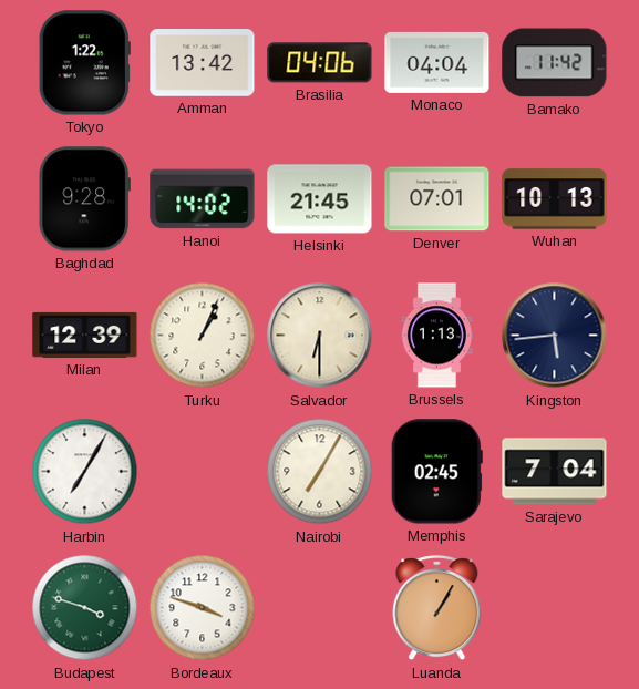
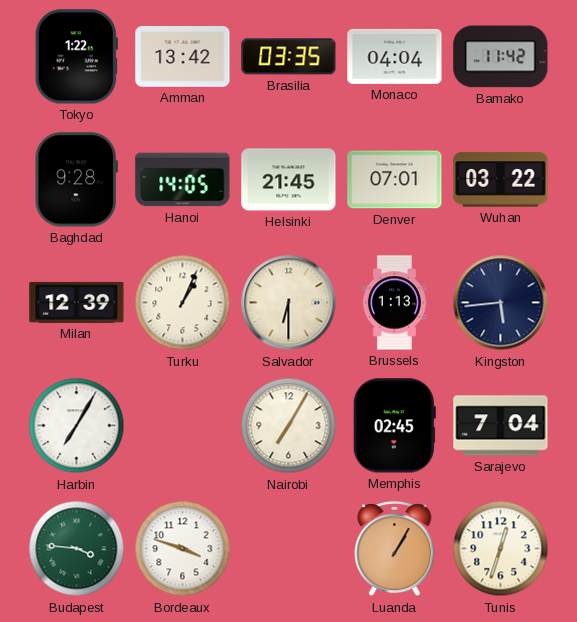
Brasilia: 04:06 -> 03:35
Hanoi: 14:02 -> 14:05
Wuhan: 10:13 -> 03:22
Budapest: 3:48 -> 3:46
Tunis: none -> 12:33
